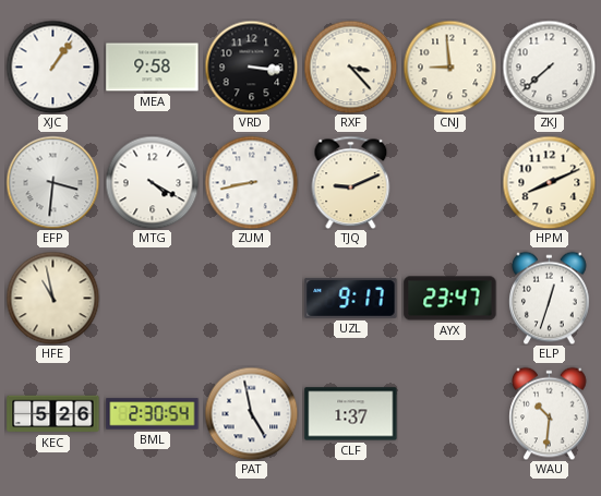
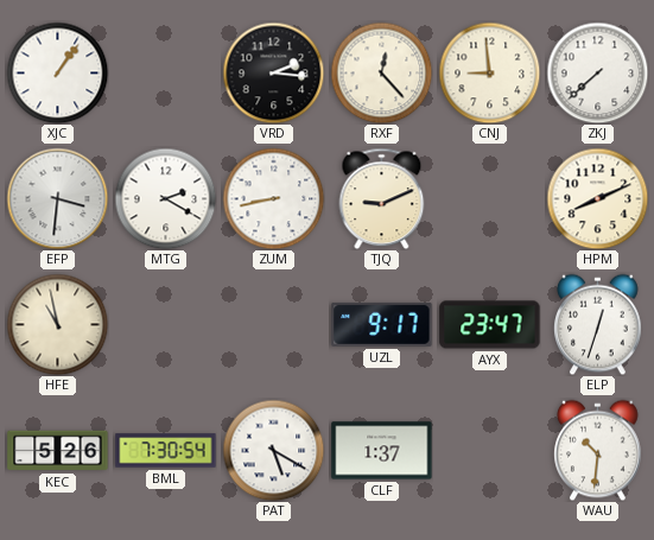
MEA: 9:58 -> none
VRD: 3:16 -> 2:16
RXF: 3:23 -> 12:23
MTG: 4:20 -> 2:20
BML: 2:30 -> 7:30
PAT: 4:58 -> 5:20
